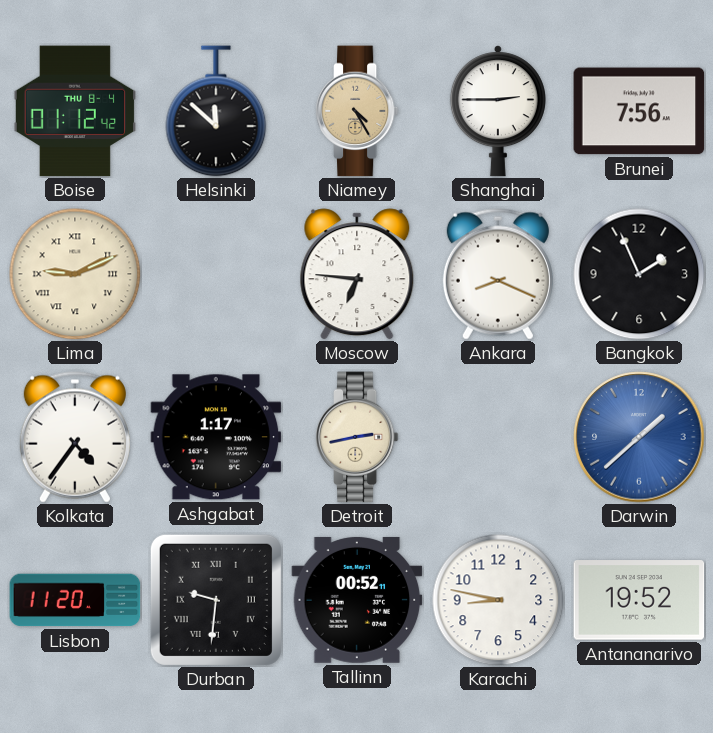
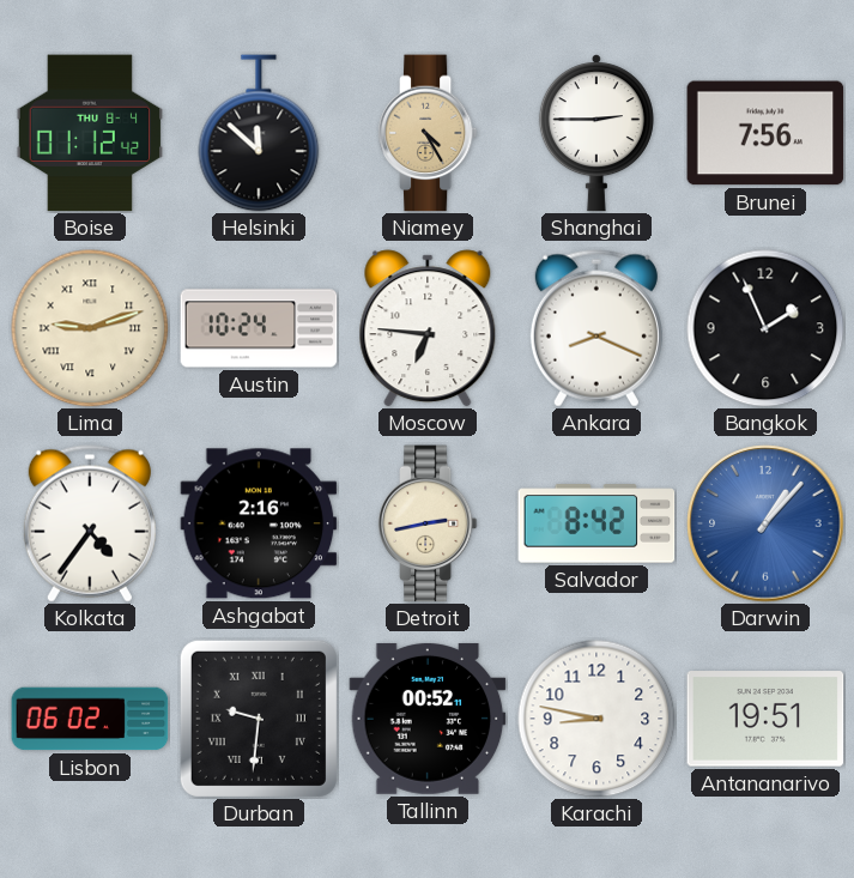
Lima: 9:11 -> 9:12
Austin: none -> 10:24
Ashgabat: 1:17 -> 2:16
Salvador: none -> 8:42
Darwin: 1:38 -> 1:07
Lisbon: 11:20 -> 06:02
Antananarivo: 19:52 -> 19:51
